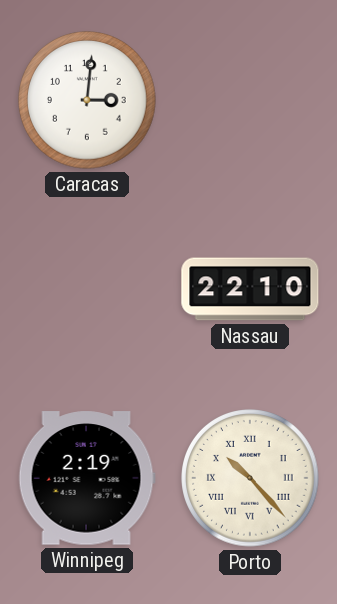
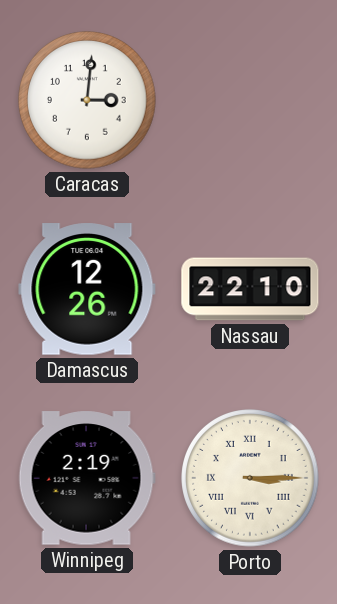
Damascus: none -> 12:26
Porto: 10:23 -> 3:15
